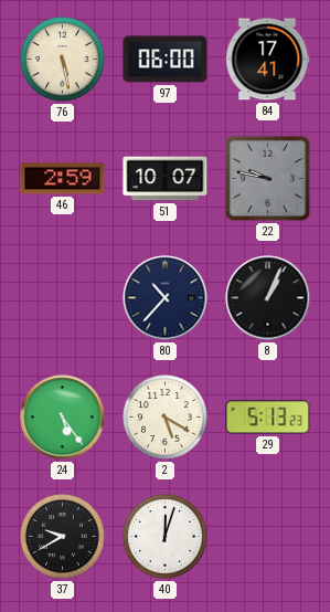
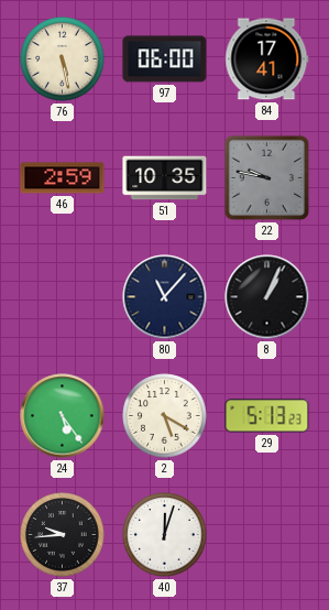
51: 10:07 -> 10:35
80: 10:37 -> 11:07
37: 9:40 -> 9:44
